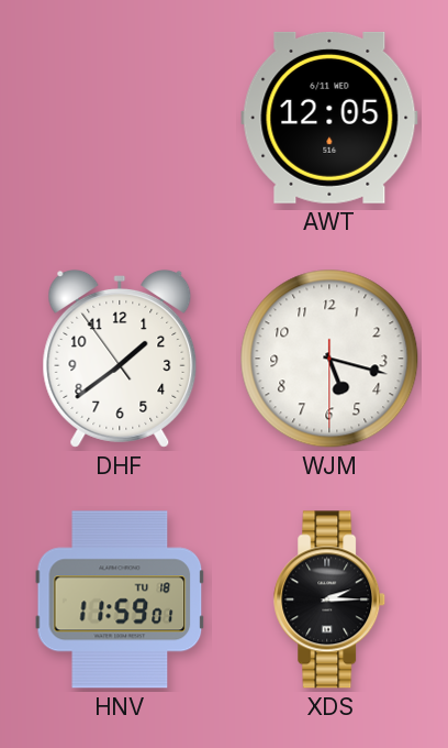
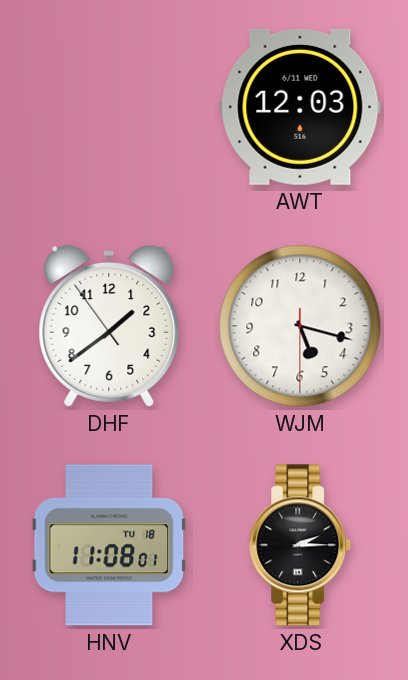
AWT: 12:05 -> 12:03
HNV: 11:59 -> 11:08
